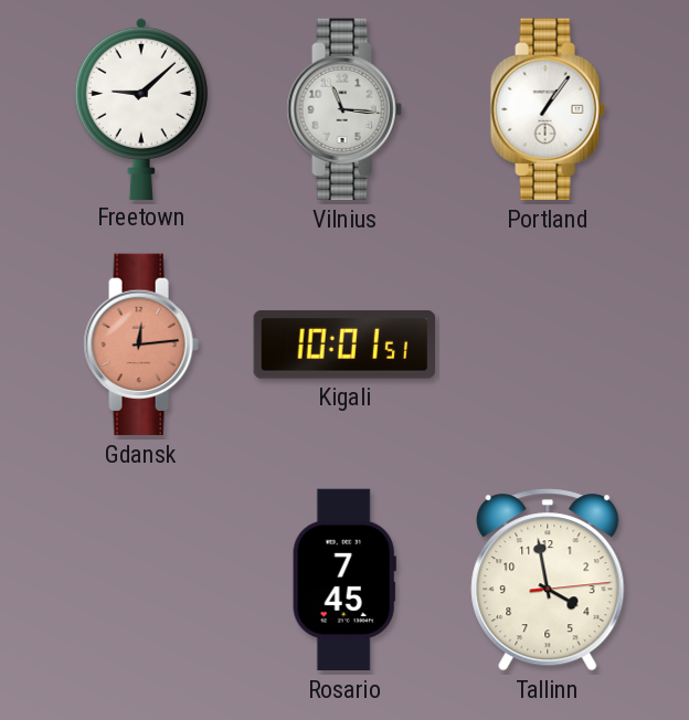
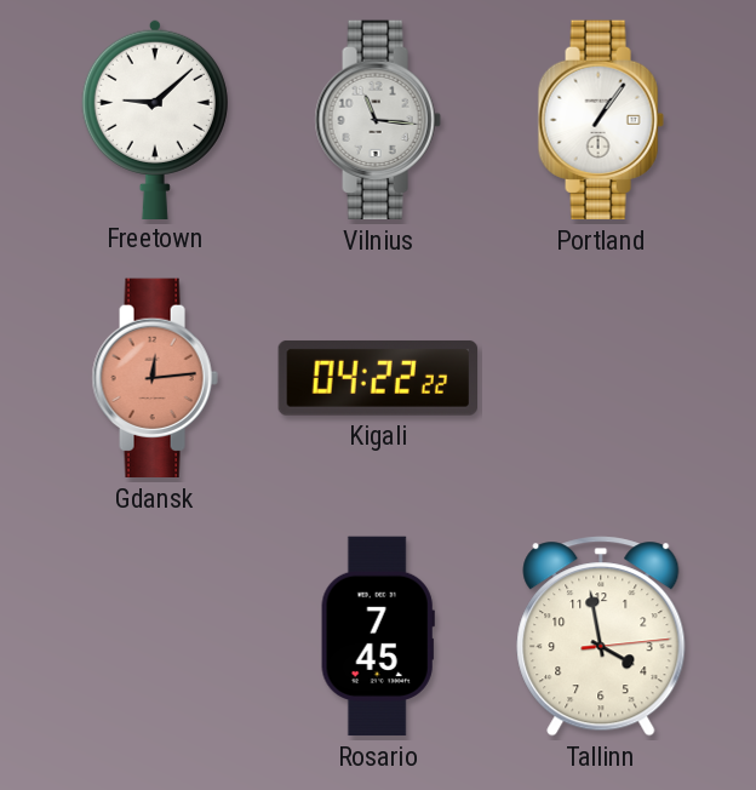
Kigali: 10:01 -> 04:22
